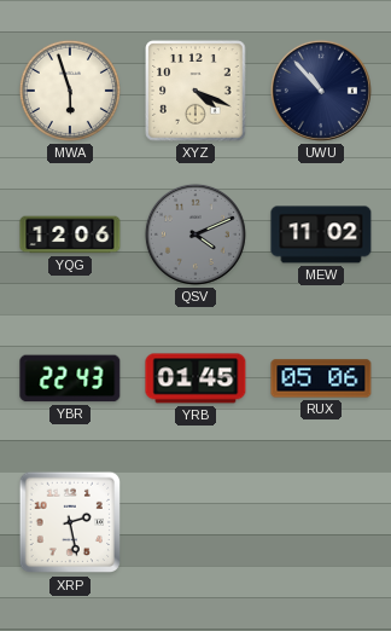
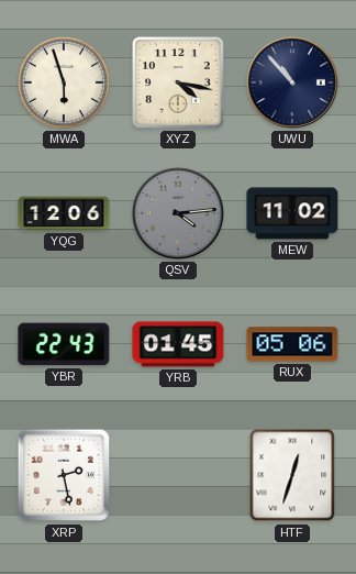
XYZ: 4:19 -> 4:17
QSV: 4:11 -> 4:14
HTF: none -> 12:33
